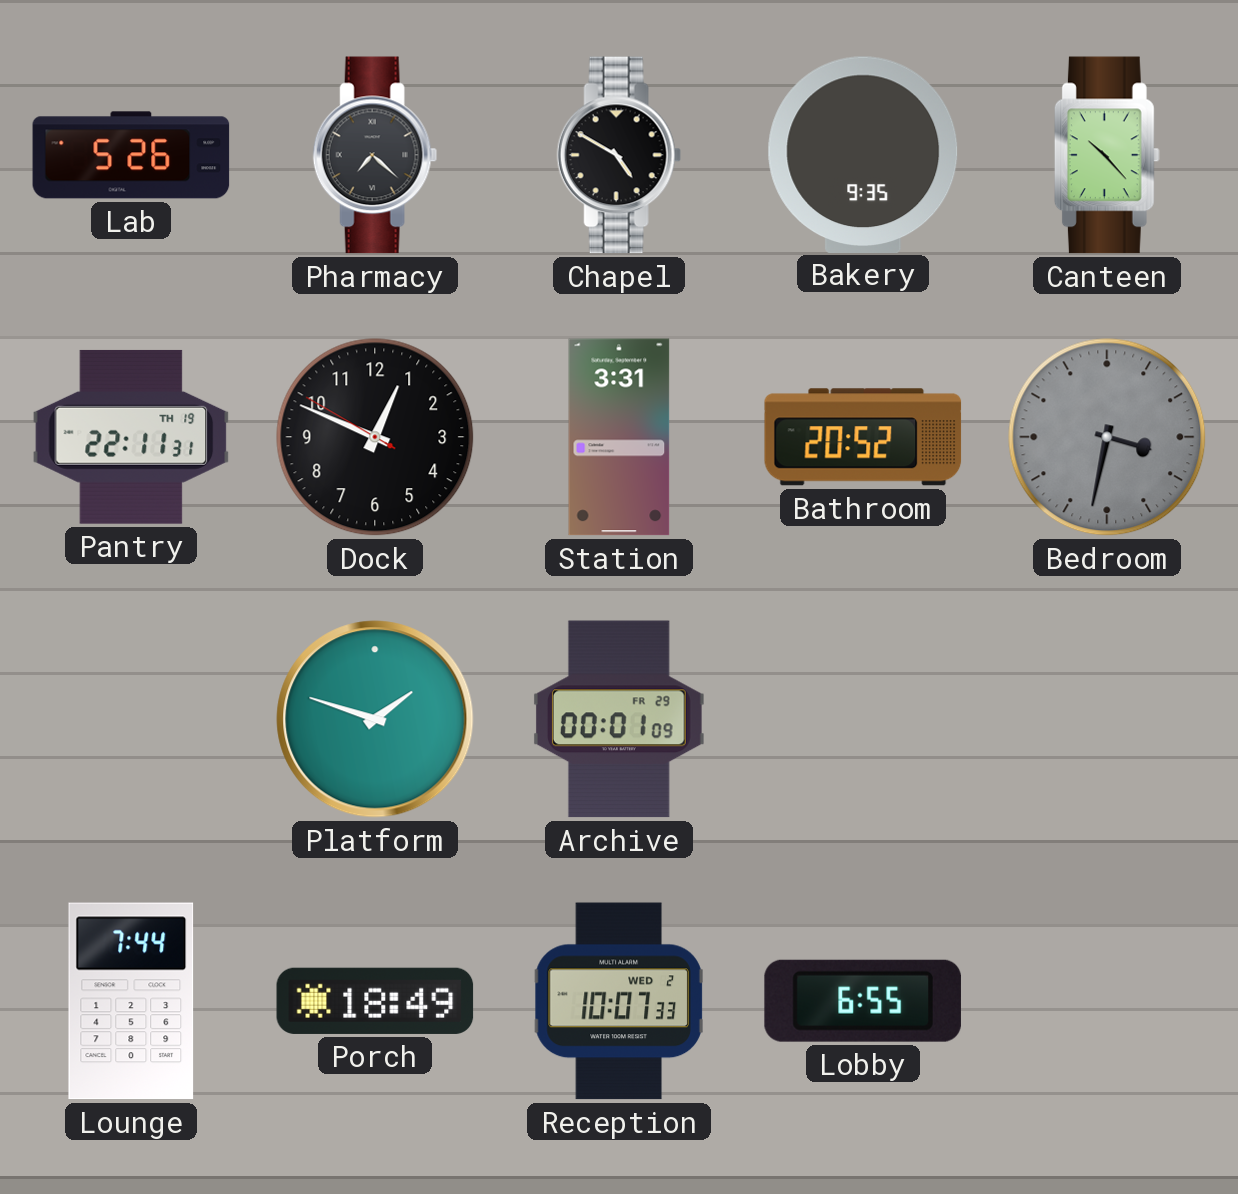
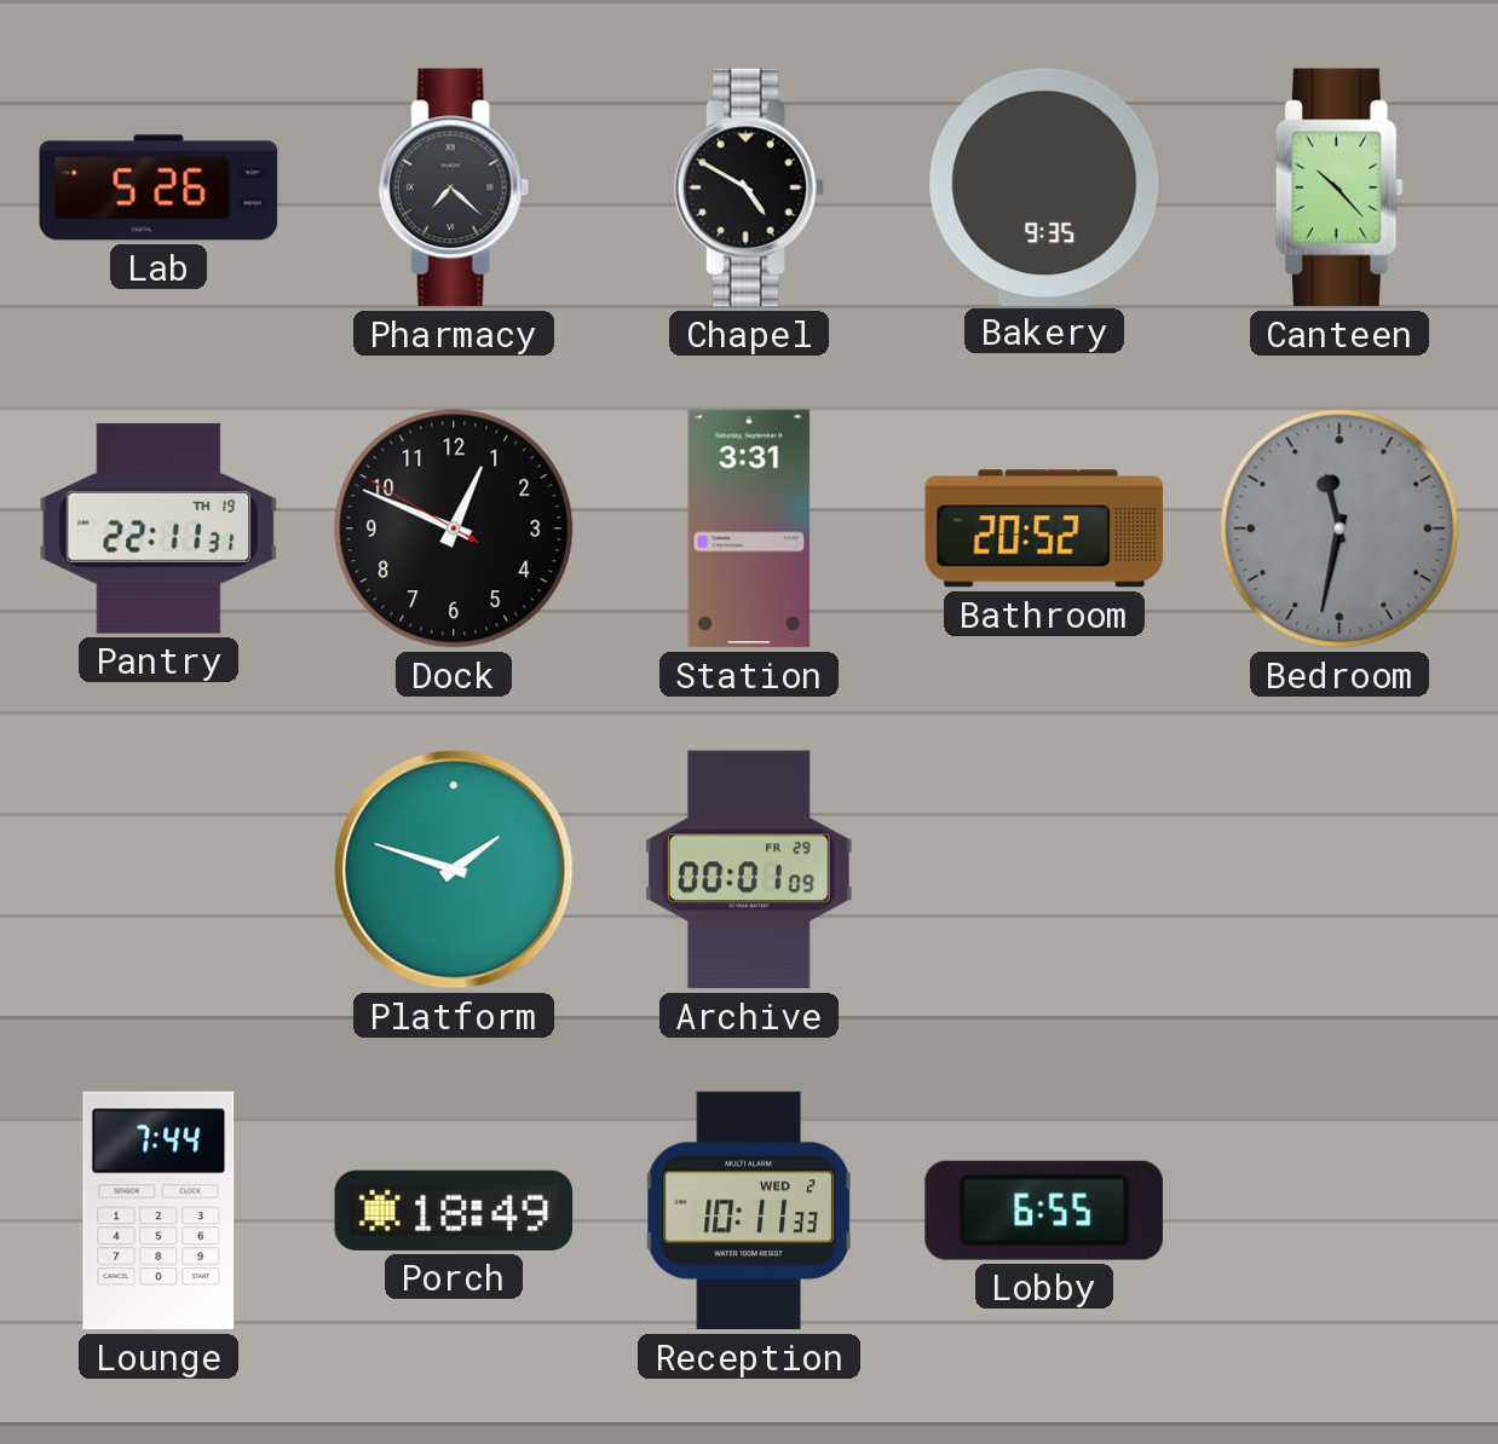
Bedroom: 3:32 -> 11:32
Reception: 10:07 -> 10:11
